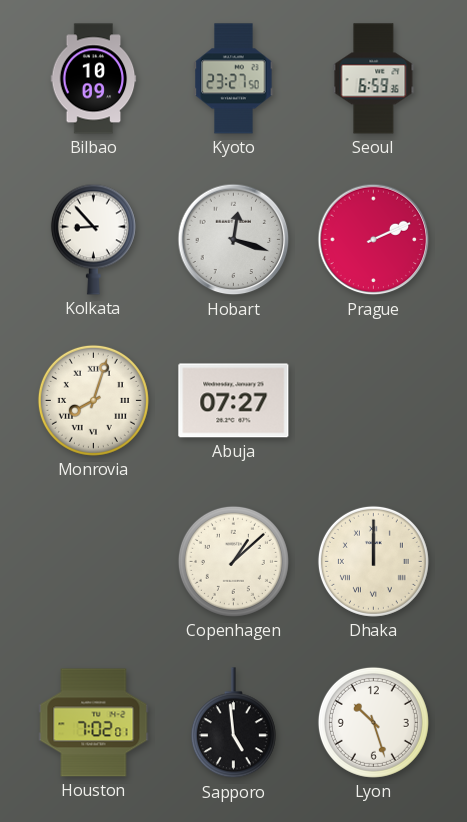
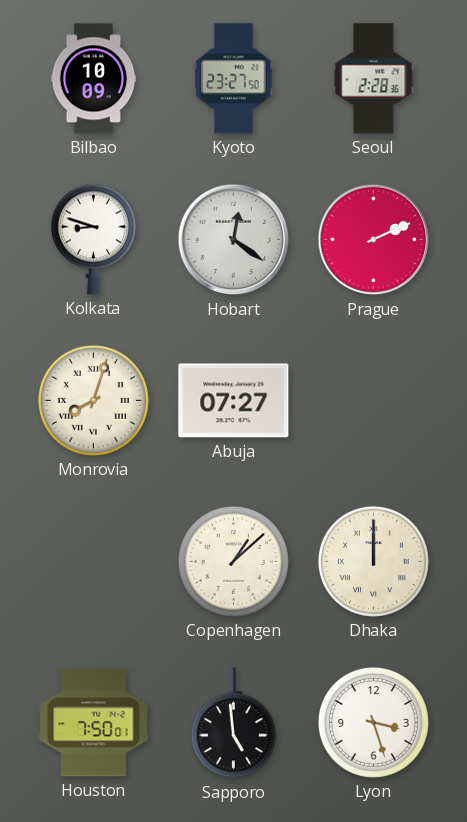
Seoul: 6:59 -> 2:28
Kolkata: 8:53 -> 8:48
Hobart: 12:18 -> 12:21
Houston: 7:02 -> 7:50
Lyon: 10:27 -> 3:27
